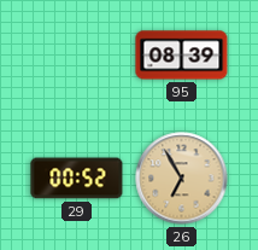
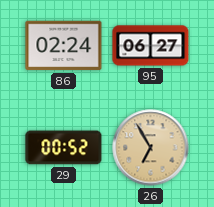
86: none -> 02:24
95: 08:39 -> 06:27
